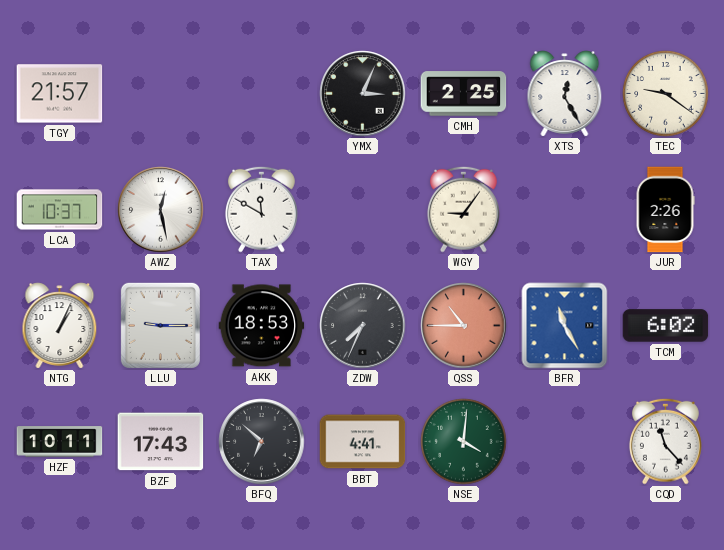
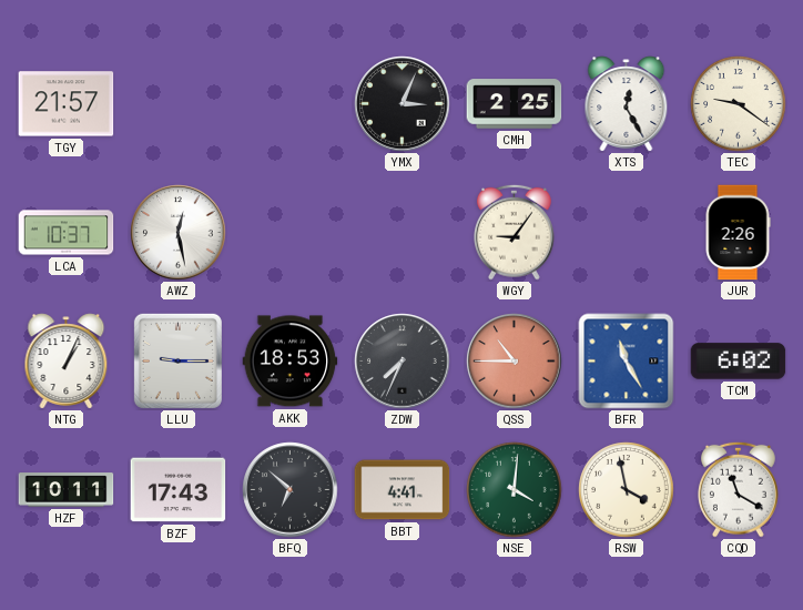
TAX: 11:50 -> none
RSW: none -> 3:58
CQD: 11:23 -> 11:20
